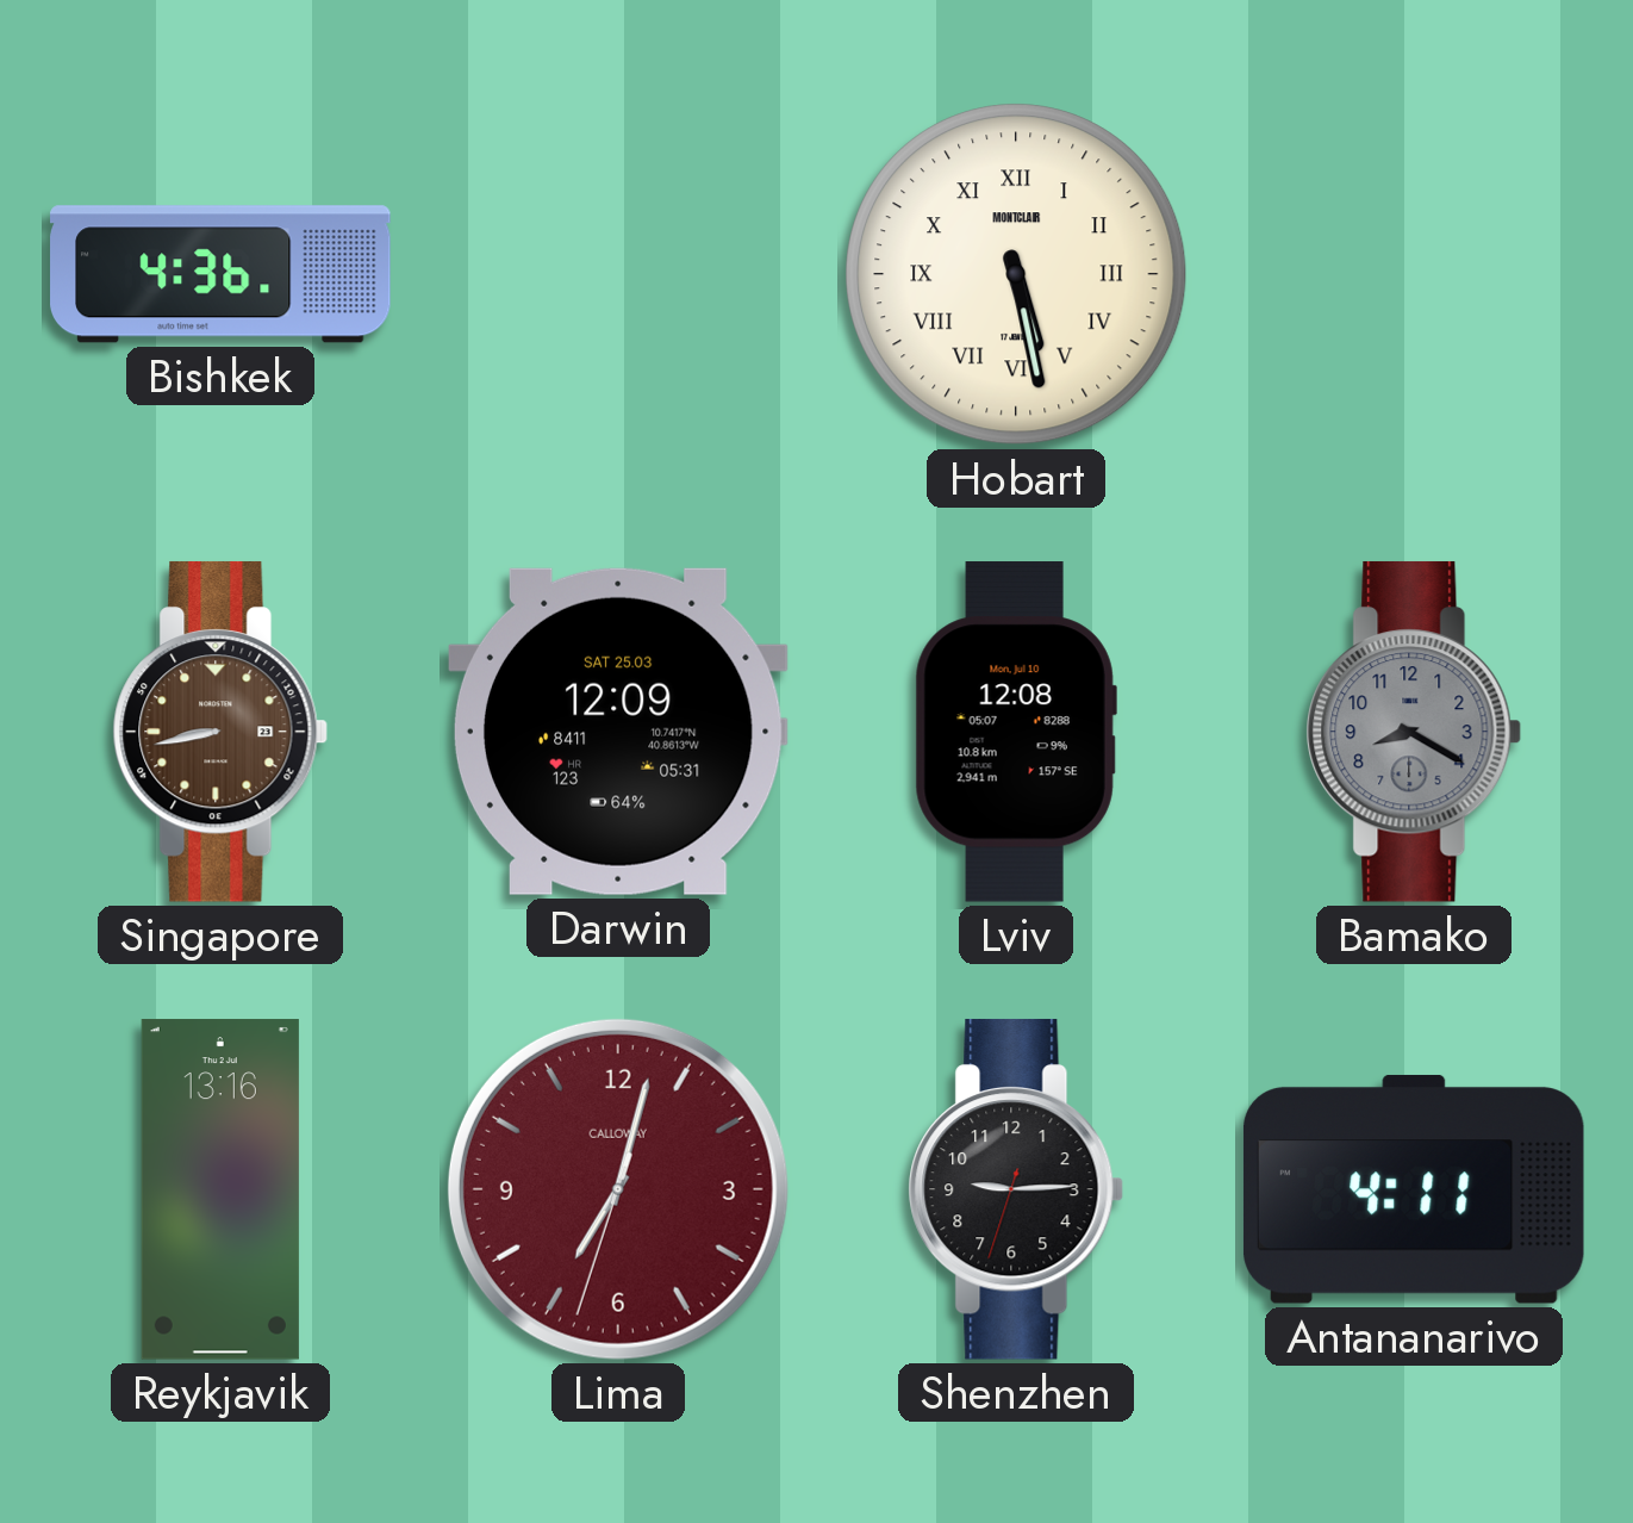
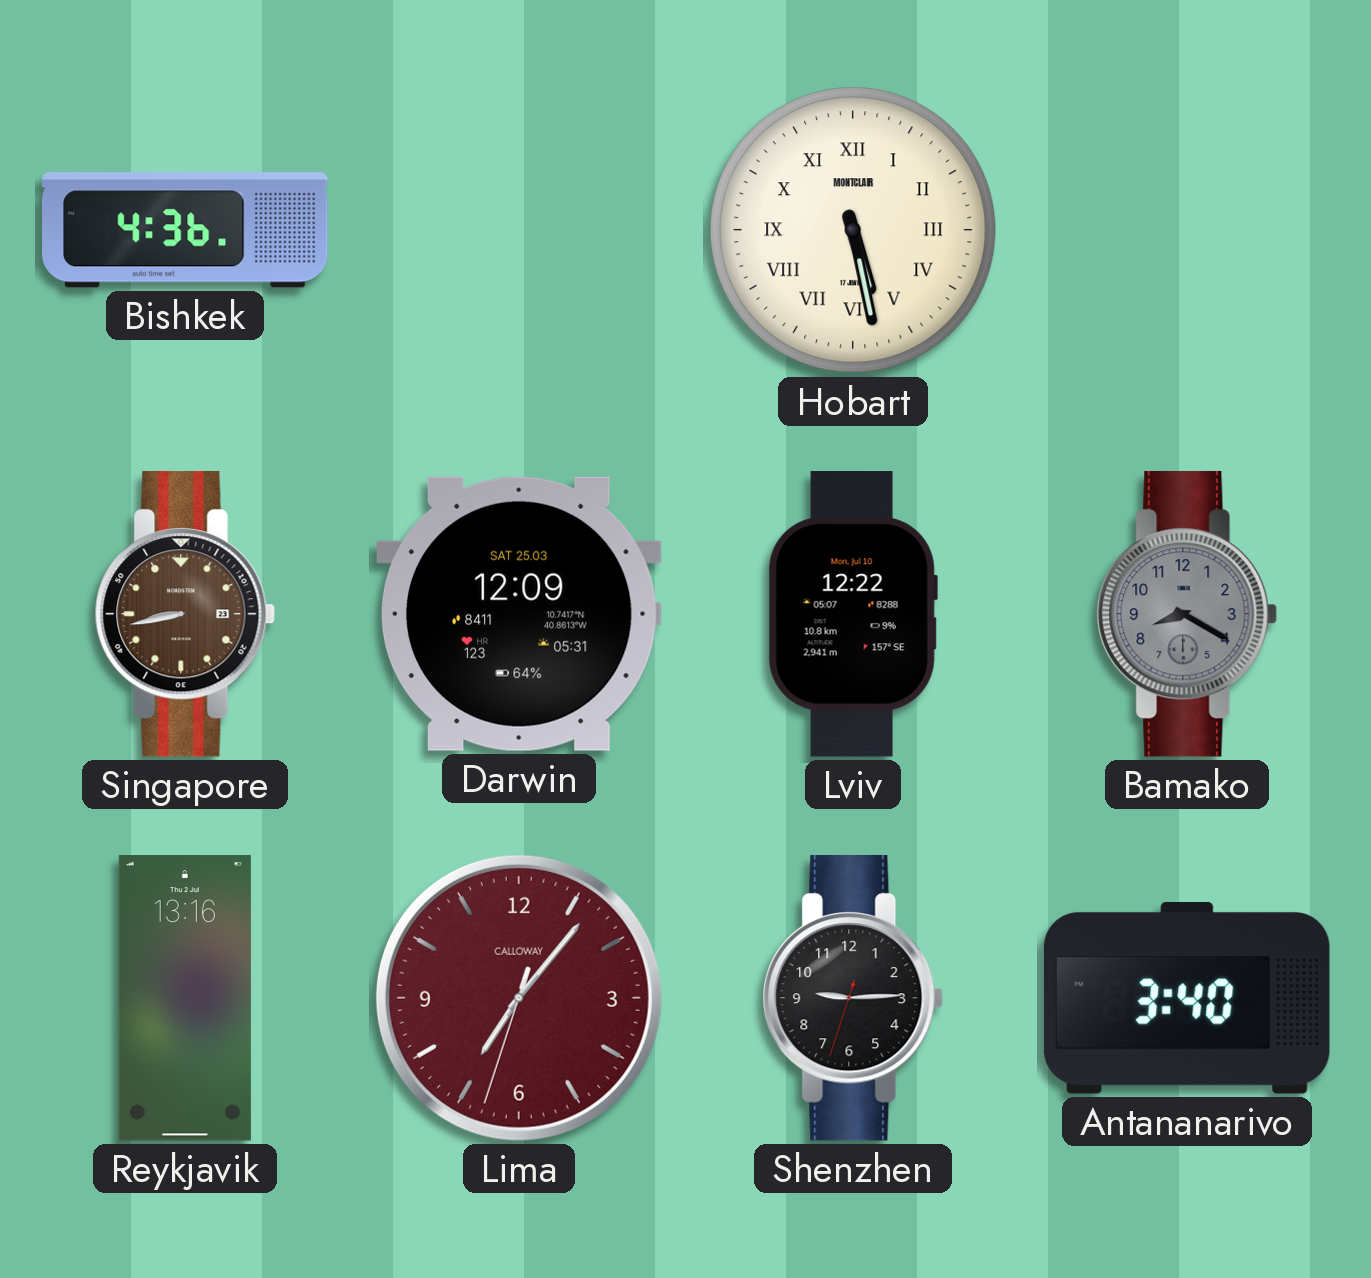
Lviv: 12:08 -> 12:22
Lima: 7:02 -> 7:06
Antananarivo: 4:11 -> 3:40
